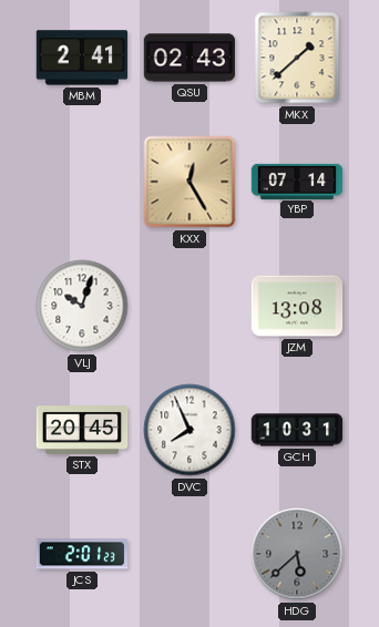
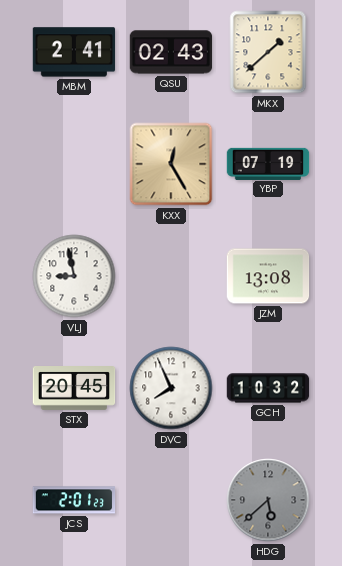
YBP: 07:14 -> 07:19
VLJ: 10:03 -> 8:58
GCH: 10:31 -> 10:32
